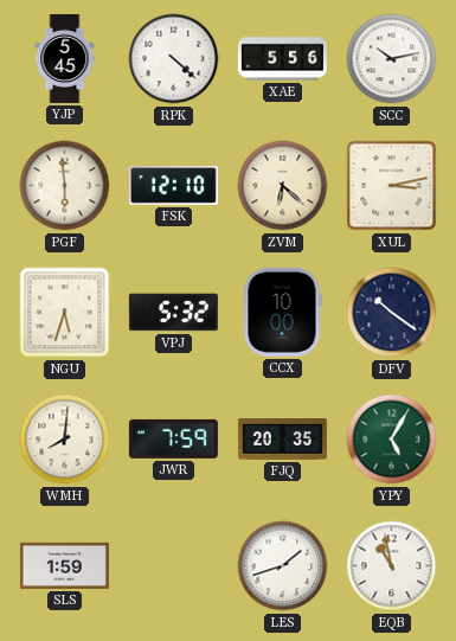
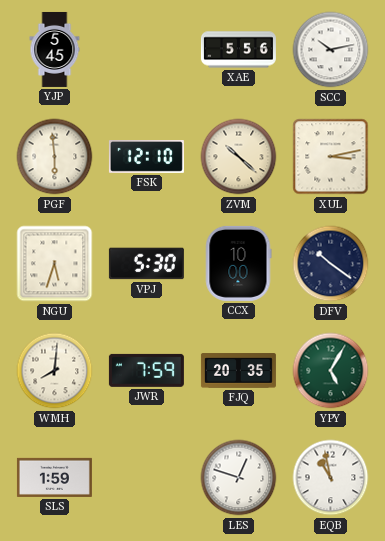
RPK: 4:22 -> none
ZVM: 6:22 -> 10:22
VPJ: 5:32 -> 5:30
LES: 1:42 -> 12:48
